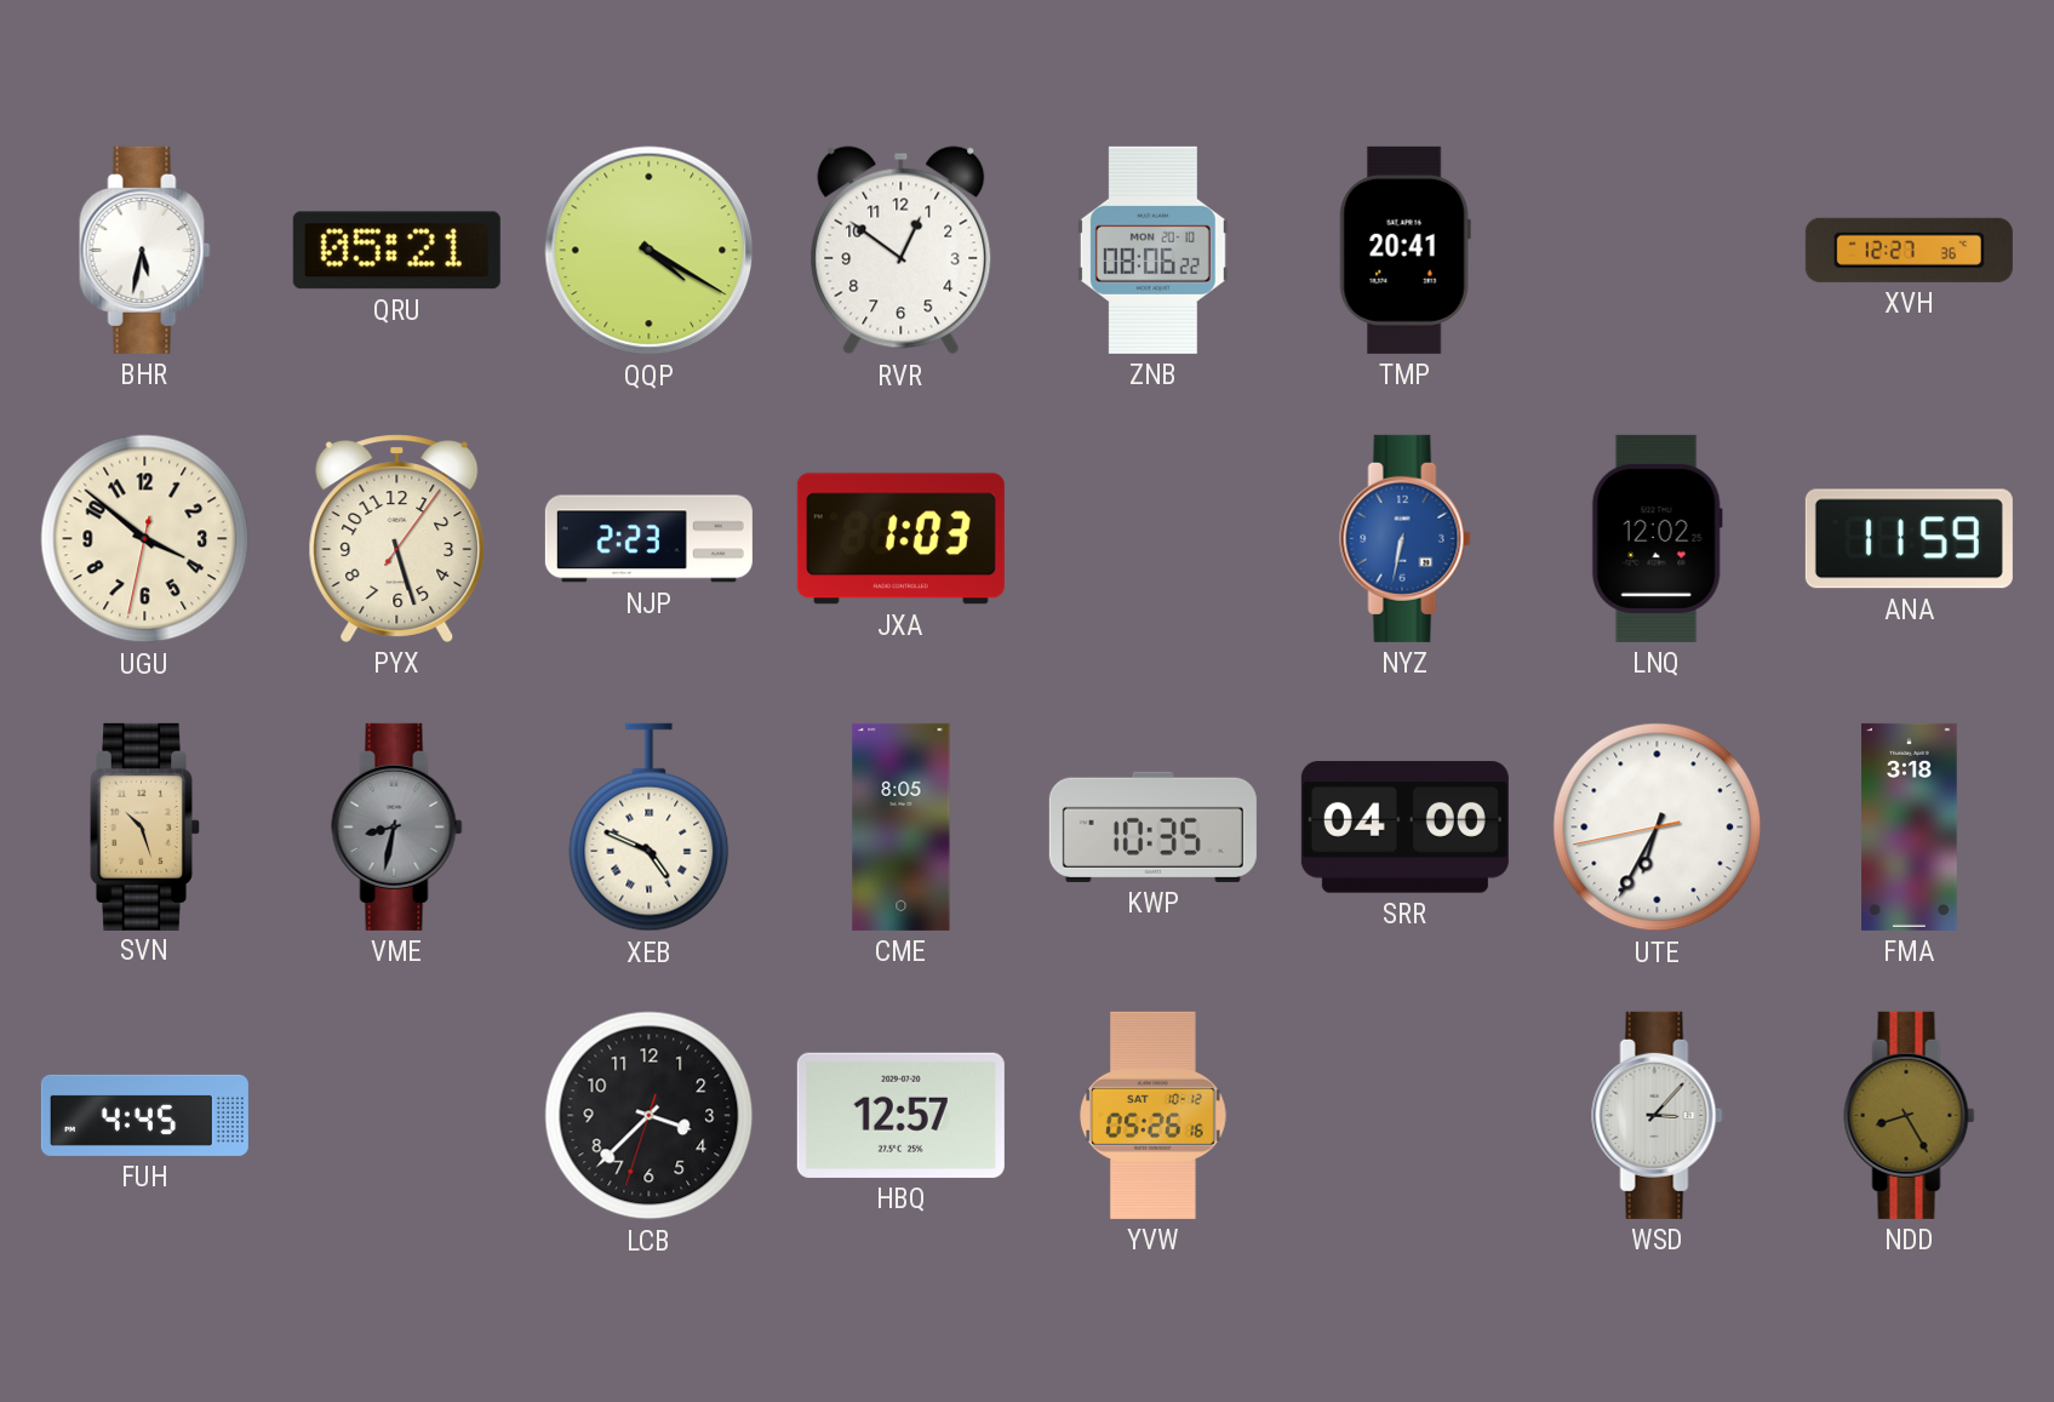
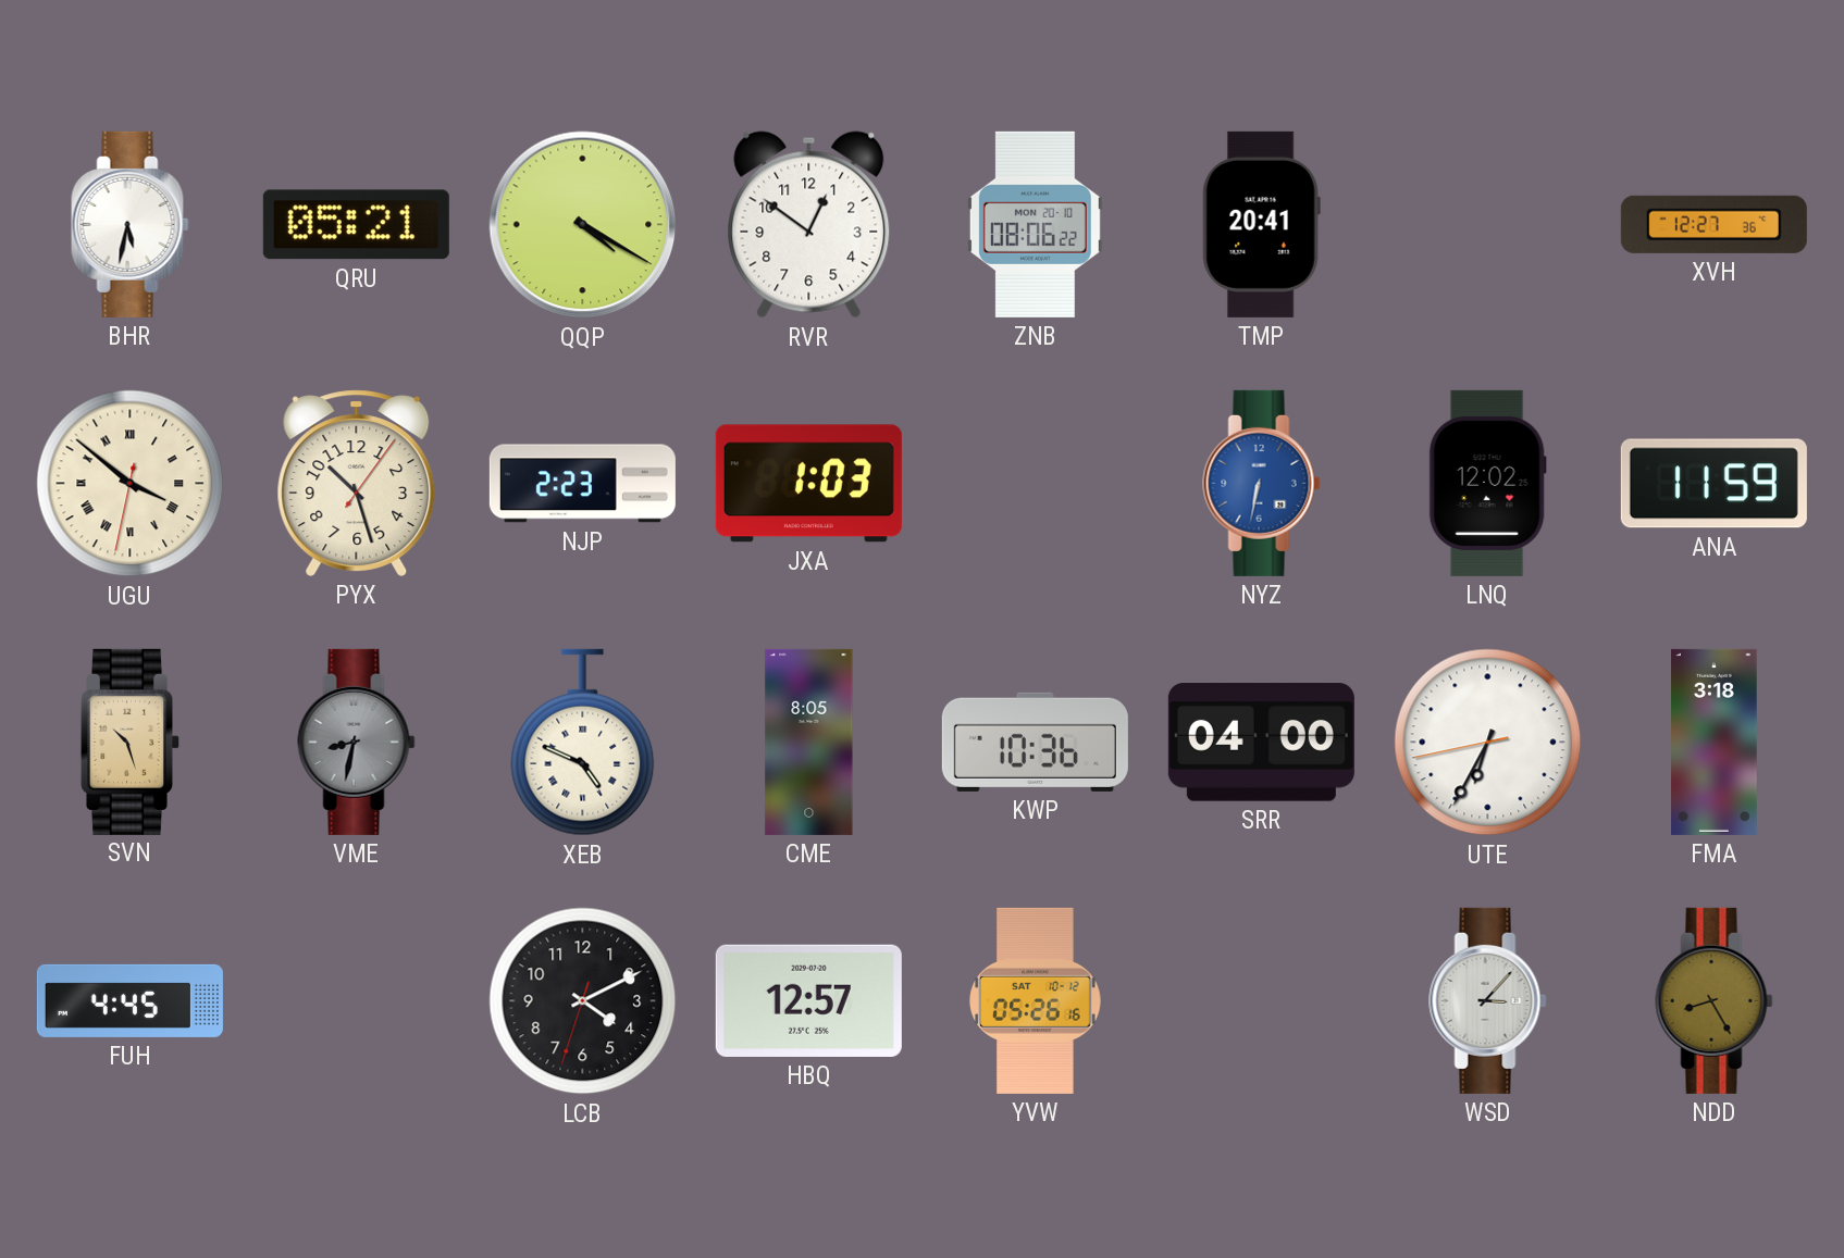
UGU numerals: Arabic -> Roman
PYX: 5:27 -> 10:27
KWP: 10:35 -> 10:36
LCB: 3:37 -> 4:10
